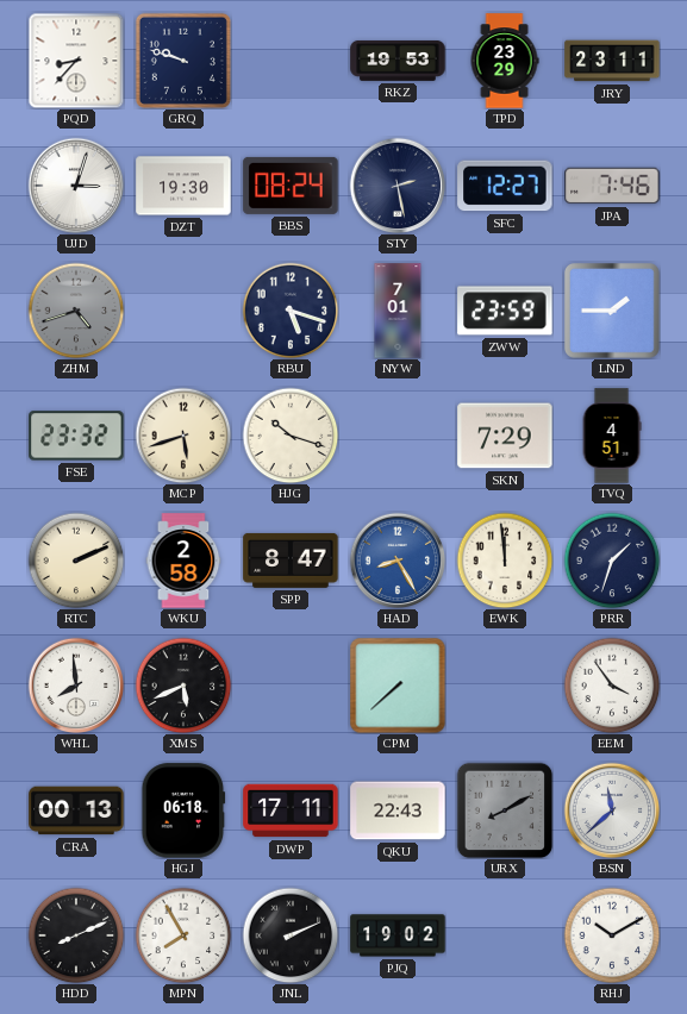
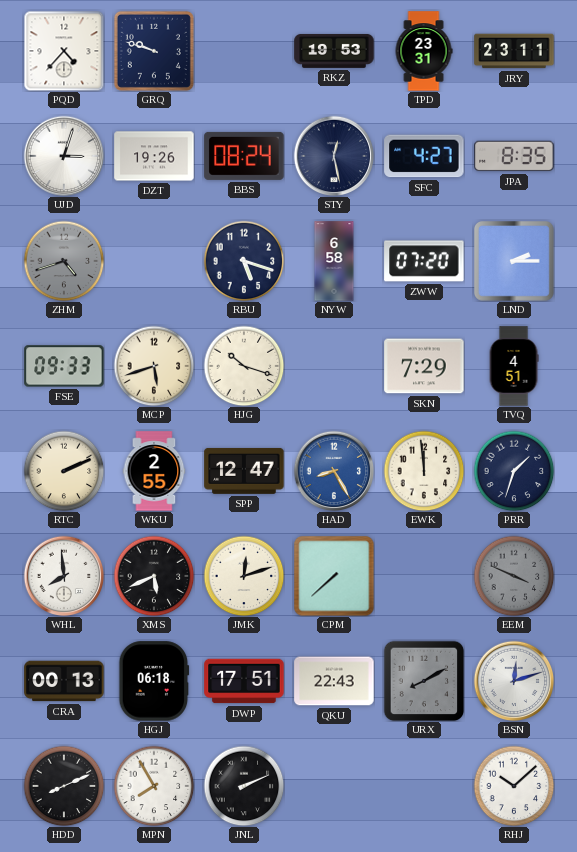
PQD: 8:37 -> 4:37
TPD: 23:29 -> 23:31
DZT: 19:30 -> 19:26
STY: 2:28 -> 12:28
SFC: 12:27 -> 4:27
JPA: 7:46 -> 8:35
NYW: 7:01 -> 6:58
ZWW: 23:59 -> 07:20
LND: 1:45 -> 2:15
FSE: 23:32 -> 09:33
WKU: 2:58 -> 2:55
SPP: 8:47 -> 12:47
JMK: none -> 12:12
EEM: 3:54 -> 3:49
EEM dial: white -> grey
DWP: 17:11 -> 17:51
BSN: 11:38 -> 12:12
PJQ: 19:02 -> none
RHJ: 10:10 -> 10:08
